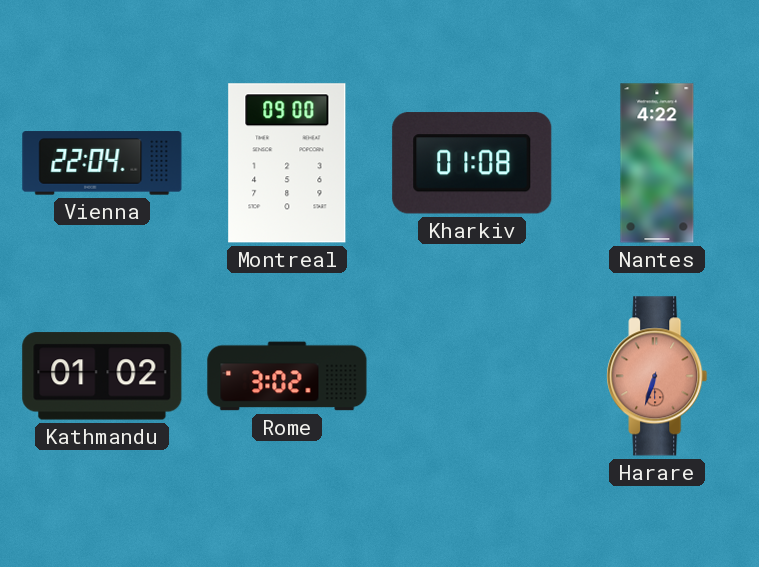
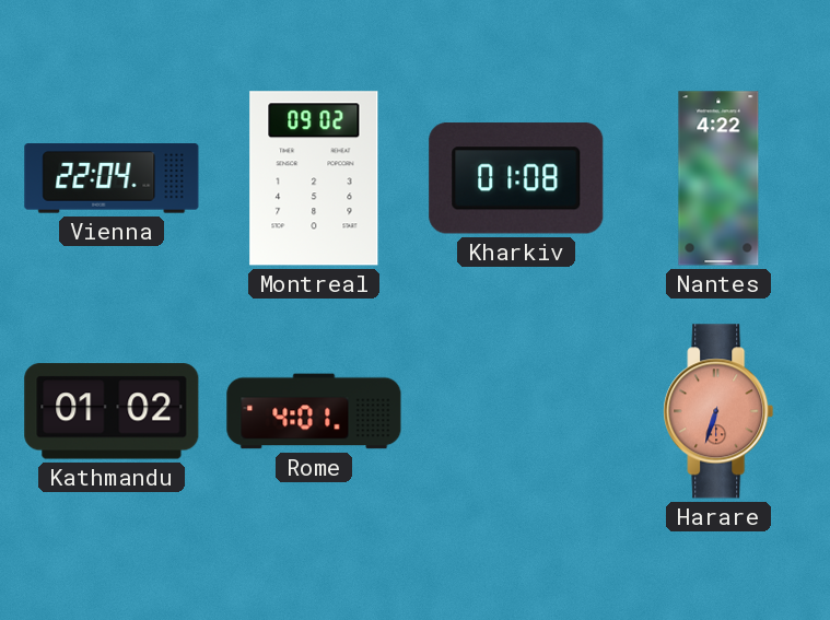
Montreal: 09:00 -> 09:02
Rome: 3:02 -> 4:01
